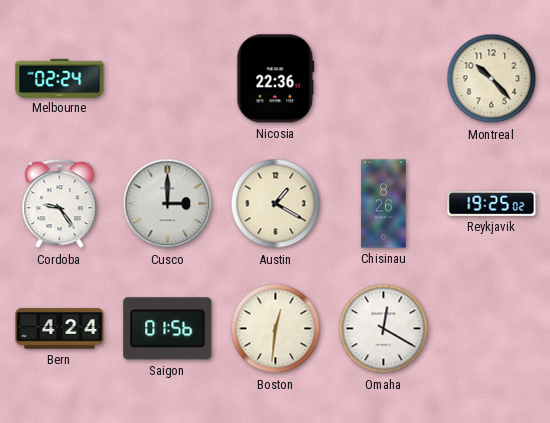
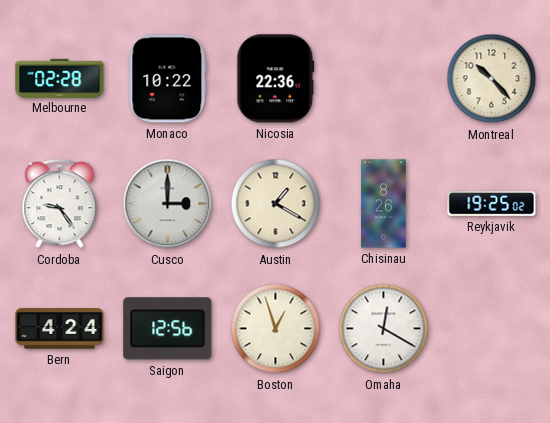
Melbourne: 02:24 -> 02:28
Monaco: none -> 10:22
Saigon: 01:56 -> 12:56
Boston: 12:31 -> 12:57
